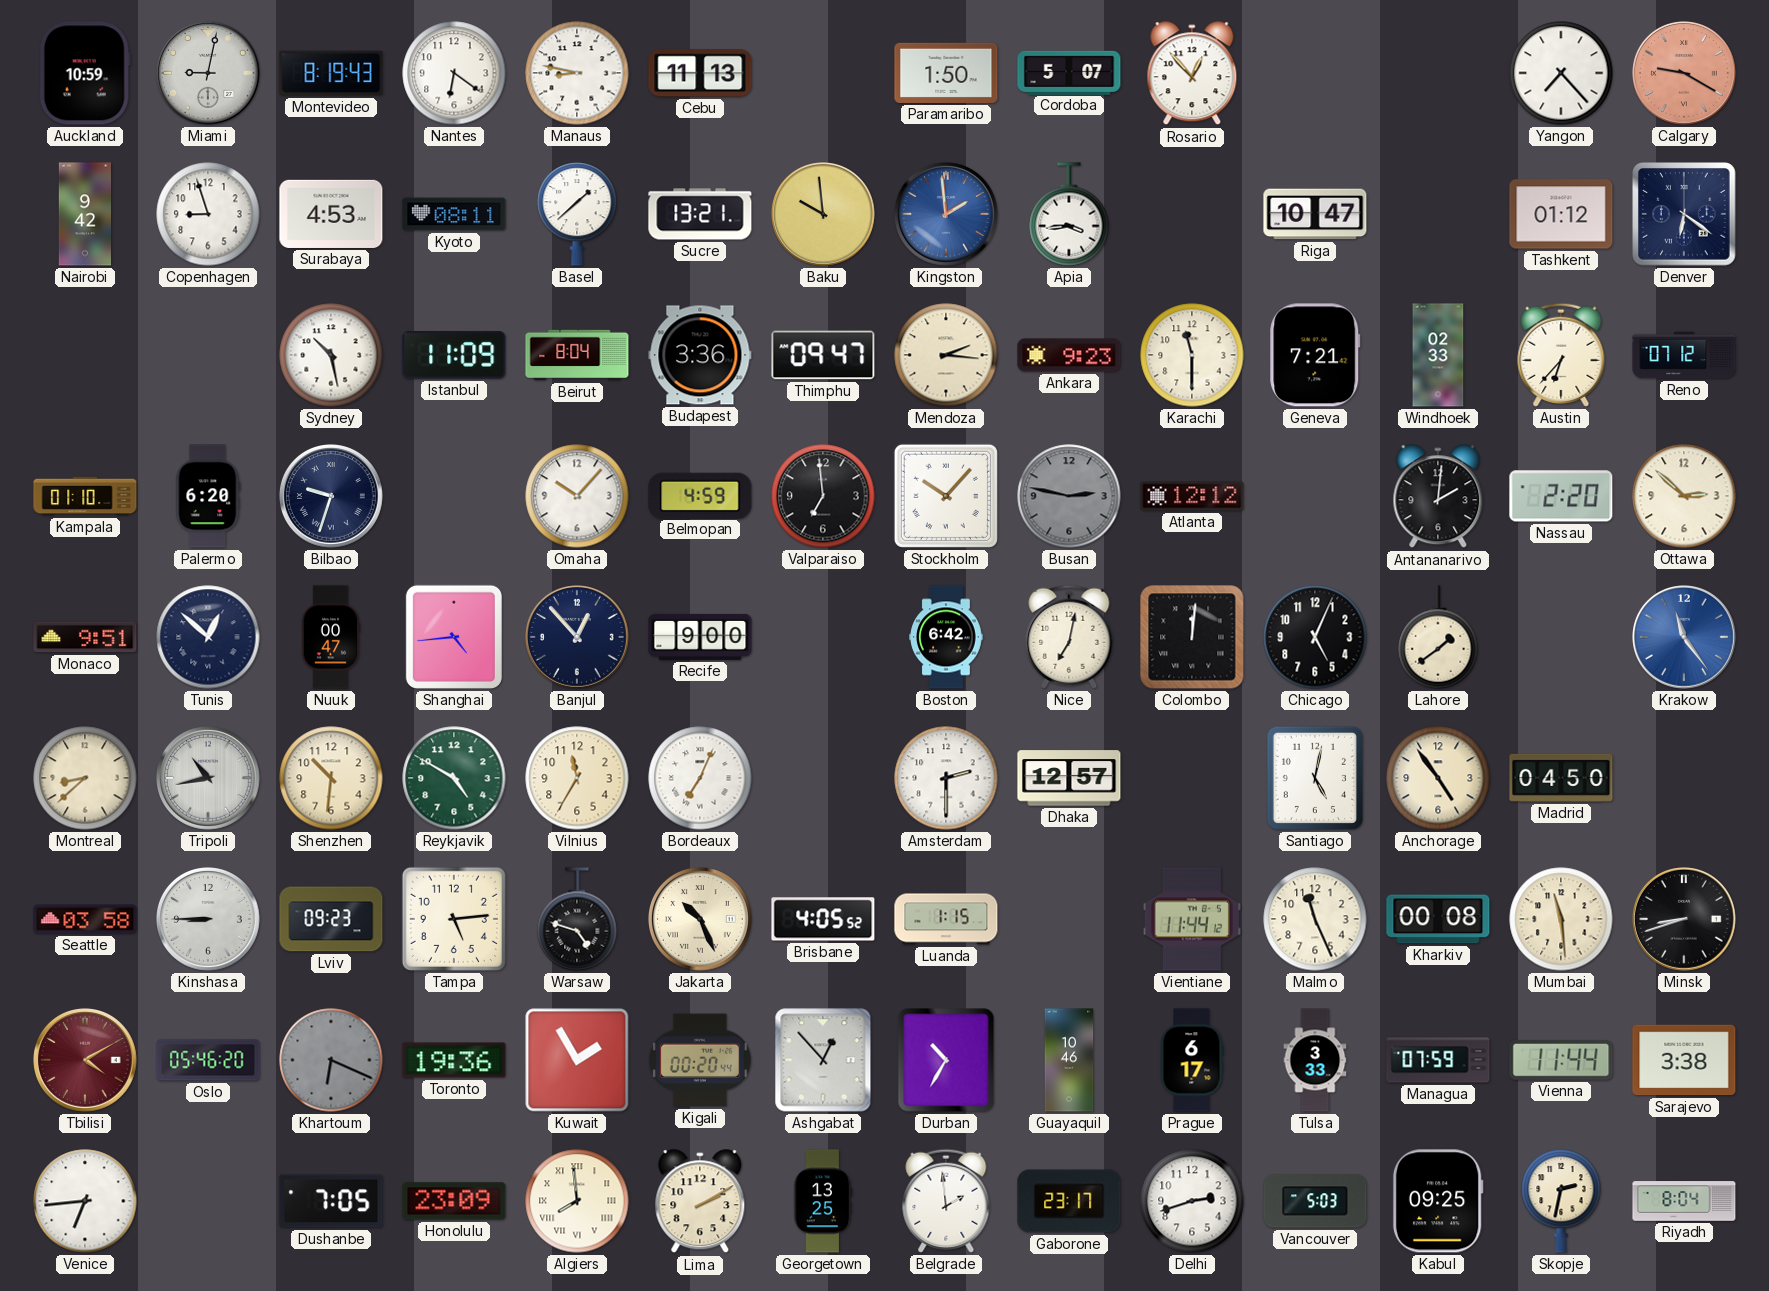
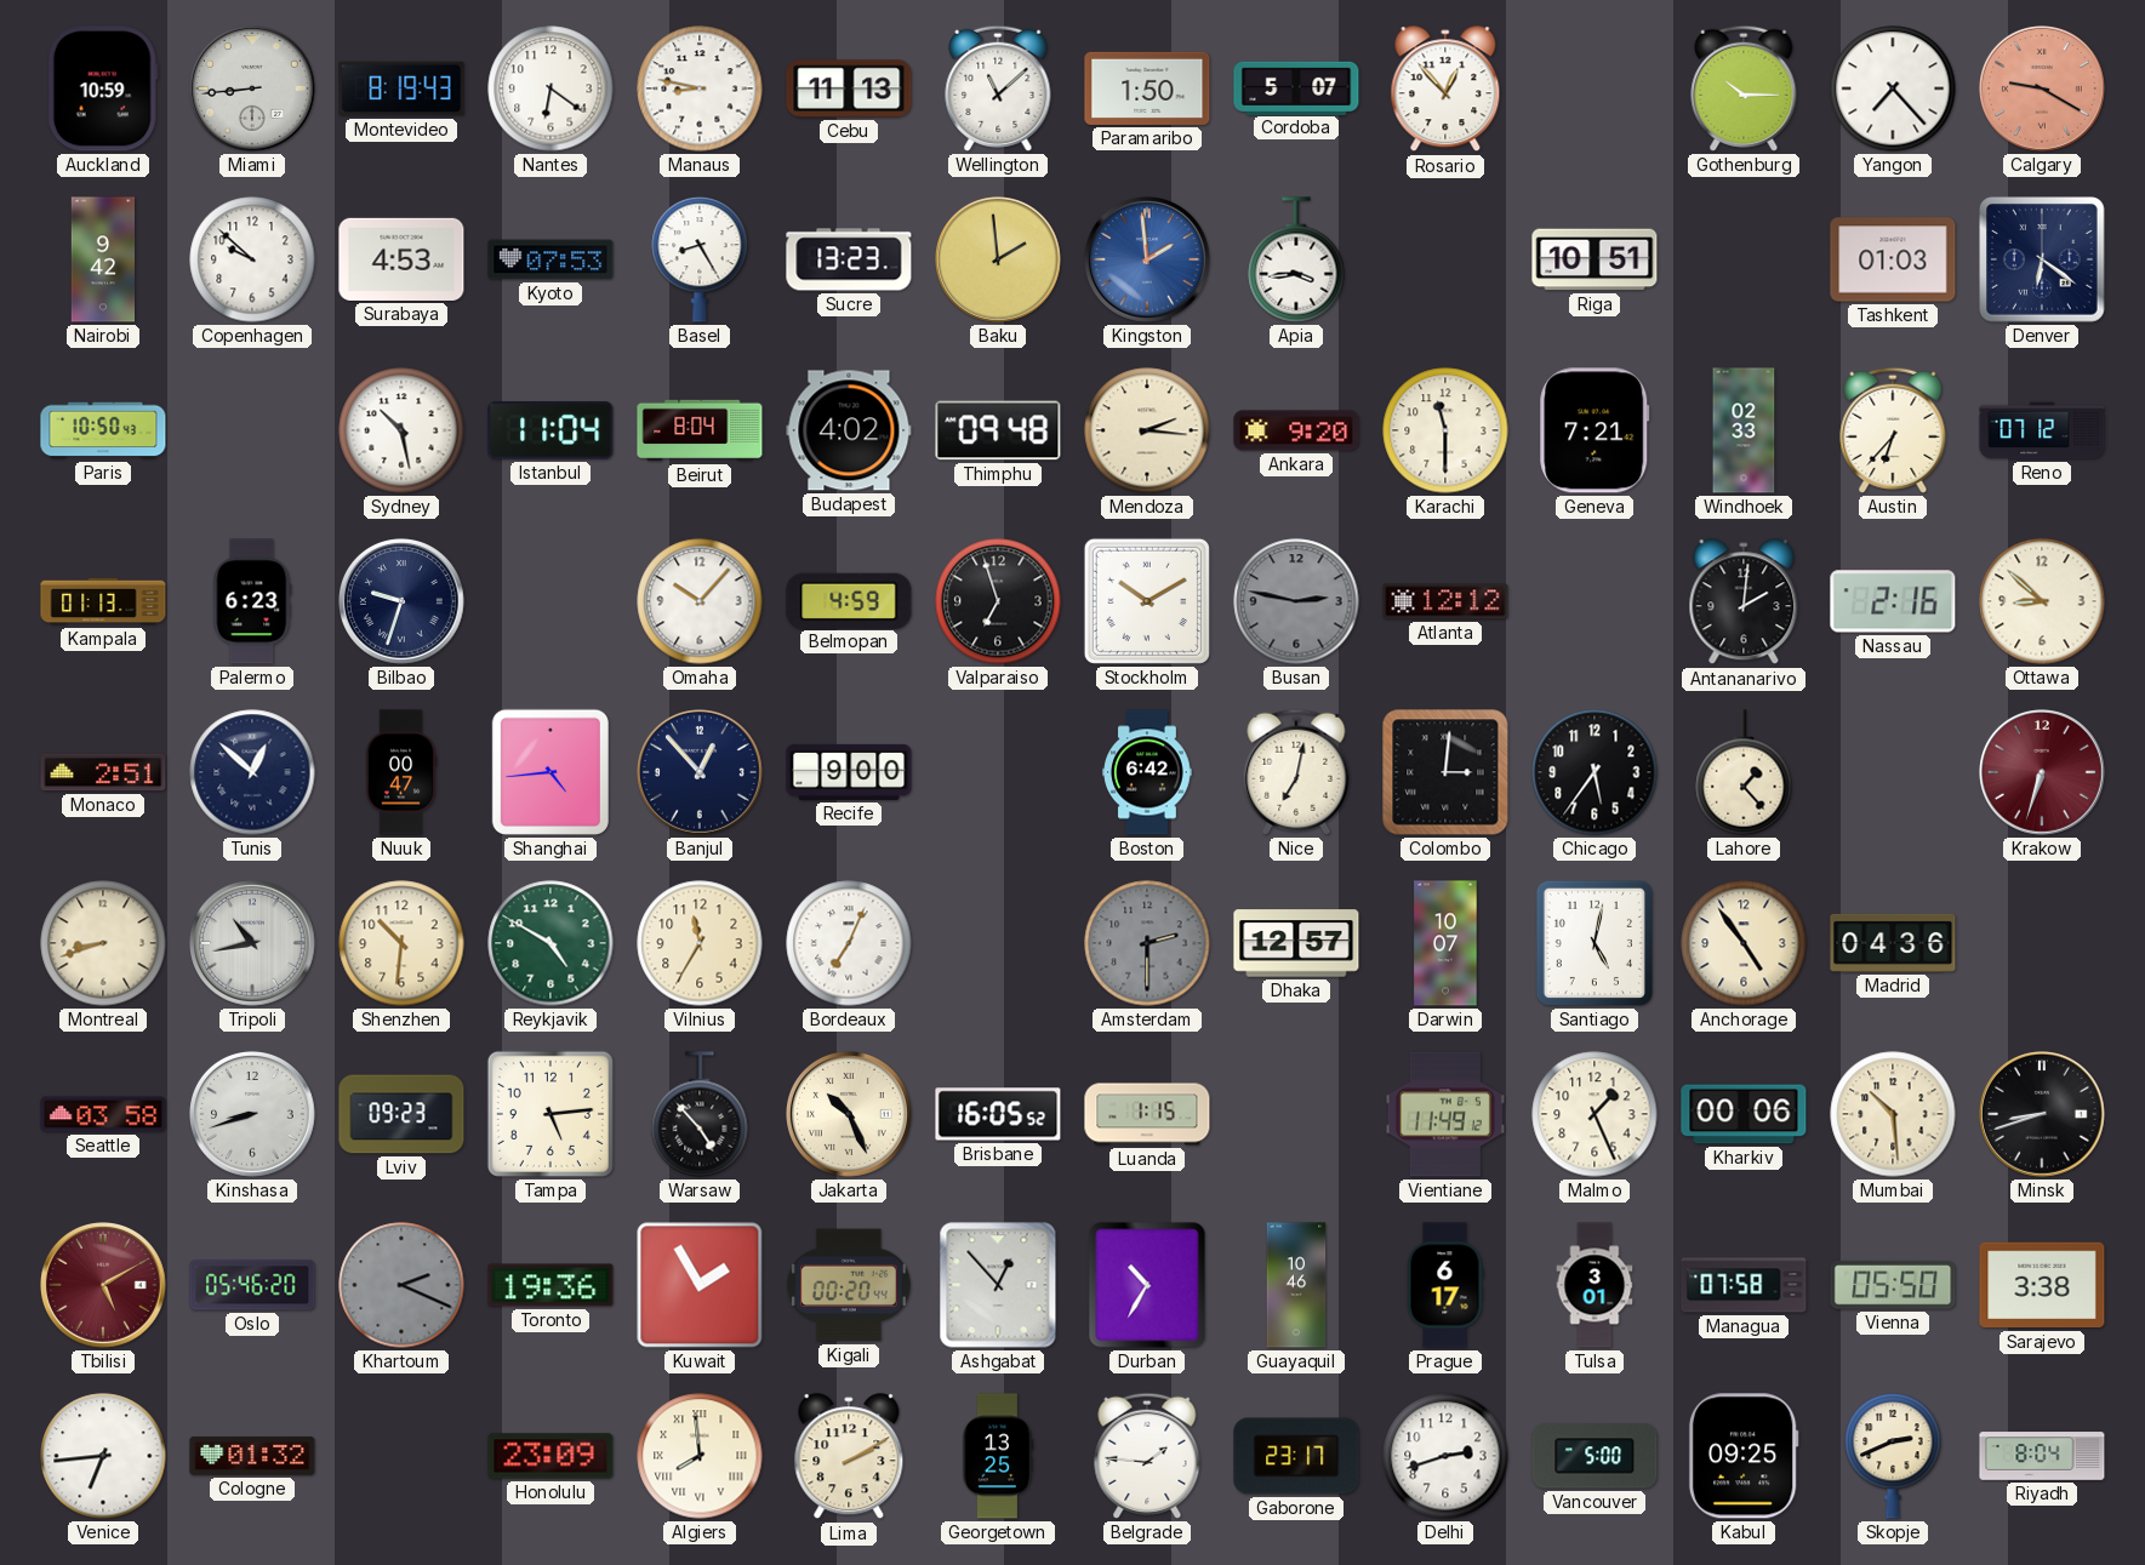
Miami: 9:02 -> 8:44
Wellington: none -> 11:08
Gothenburg: none -> 10:15
Copenhagen: 8:57 -> 9:52
Kyoto: 08:11 -> 07:53
Basel: 1:38 -> 8:25
Sucre: 13:21 -> 13:23
Baku: 9:59 -> 1:59
Riga: 10:47 -> 10:51
Tashkent: 01:12 -> 01:03
Paris: none -> 10:50
Istanbul: 11:09 -> 11:04
Budapest: 3:36 -> 4:02
Thimphu: 09:47 -> 09:48
Ankara: 9:23 -> 9:20
Kampala: 01:10 -> 01:13
Palermo: 6:20 -> 6:23
Valparaiso: 6:59 -> 6:57
Stockholm: 10:07 -> 10:10
Nassau: 2:20 -> 2:16
Ottawa: 2:52 -> 8:52
Monaco: 9:51 -> 2:51
Colombo: 12:01 -> 3:01
Chicago: 5:04 -> 5:36
Lahore: 1:39 -> 1:23
Krakow: 11:24 -> 6:33
Krakow dial: blue -> burgundy
Montreal: 8:38 -> 8:42
Amsterdam dial: white -> grey
Darwin: none -> 10:07
Madrid: 04:50 -> 04:36
Kinshasa: 8:45 -> 8:42
Warsaw: 4:48 -> 4:53
Brisbane: 4:05 -> 16:05
Vientiane: 11:44 -> 11:49
Malmo: 11:26 -> 1:26
Kharkiv: 00:08 -> 00:06
Mumbai: 11:29 -> 10:29
Tbilisi: 4:10 -> 5:10
Khartoum: 6:19 -> 2:19
Tulsa: 3:33 -> 3:01
Managua: 07:59 -> 07:58
Vienna: 11:44 -> 05:50
Cologne: none -> 01:32
Dushanbe: 7:05 -> none
Belgrade: 1:59 -> 1:46
Vancouver: 5:03 -> 5:00
Skopje: 2:32 -> 2:41
